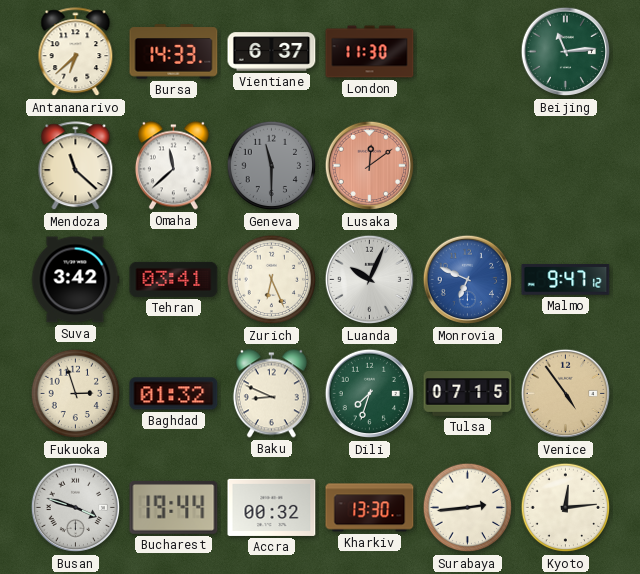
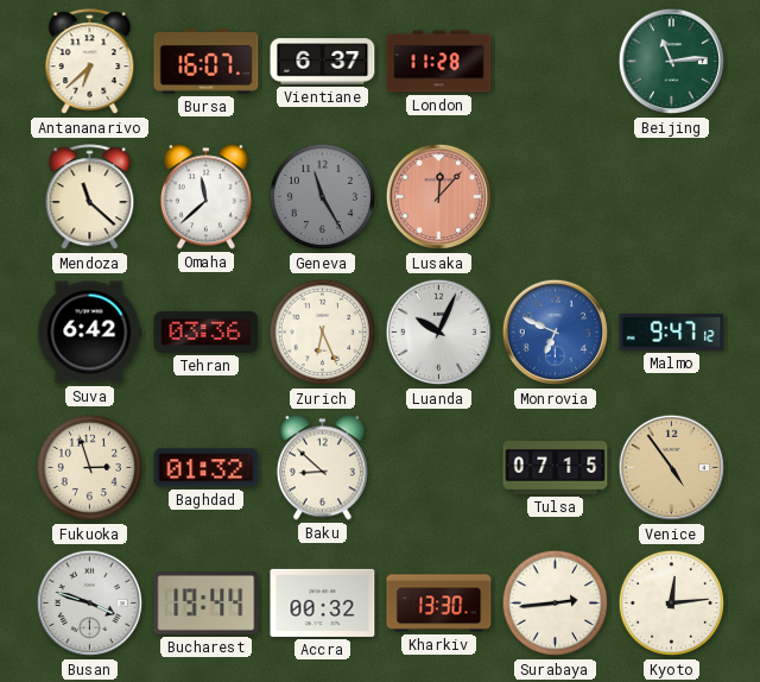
Bursa: 14:33 -> 16:07
London: 11:30 -> 11:28
Geneva: 11:30 -> 11:25
Lusaka: 12:09 -> 12:07
Suva: 3:42 -> 6:42
Tehran: 03:41 -> 03:36
Baku: 8:49 -> 8:52
Dili: 7:33 -> none
